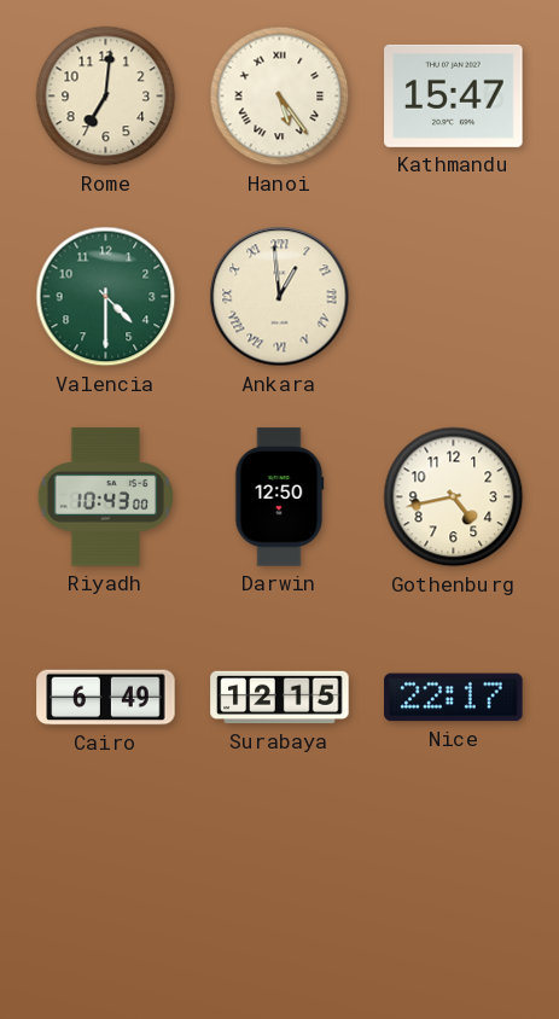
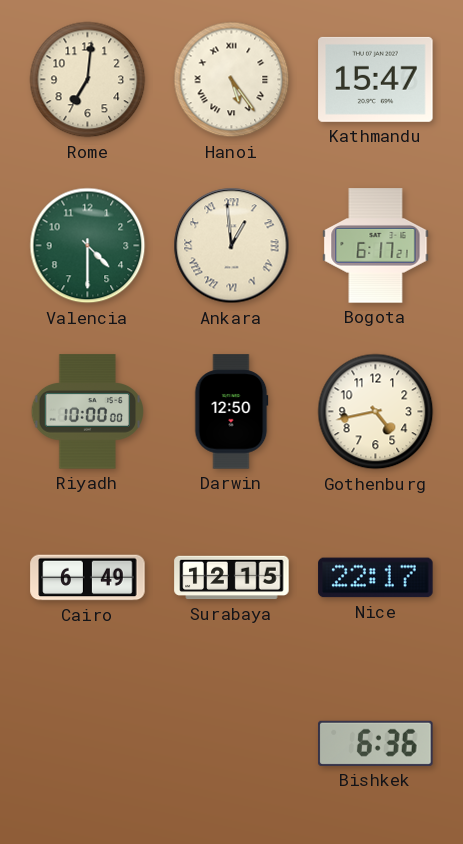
Bogota: none -> 6:17
Riyadh: 10:43 -> 10:00
Bishkek: none -> 6:36
